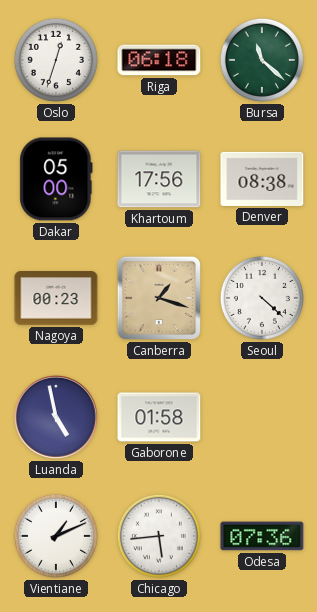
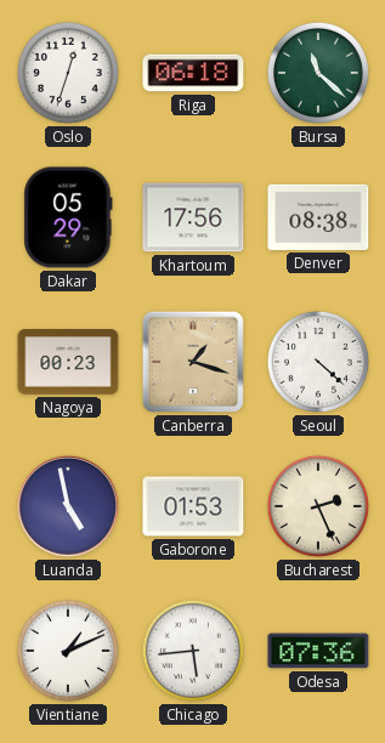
Dakar: 05:00 -> 05:29
Gaborone: 01:58 -> 01:53
Bucharest: none -> 2:26
